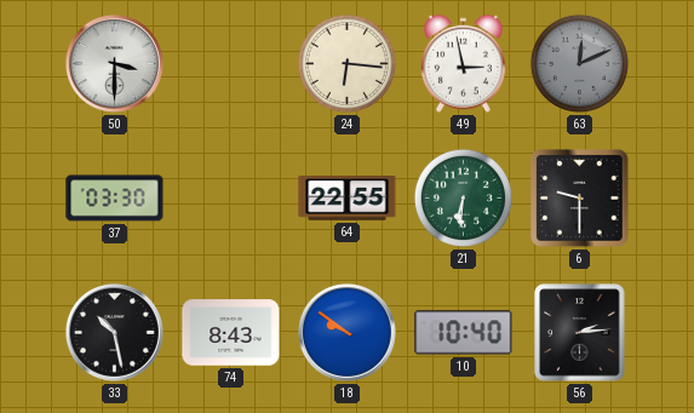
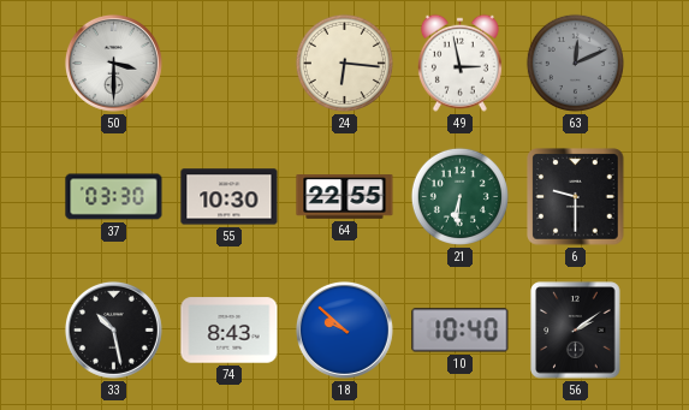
55: none -> 10:30
18: 9:51 -> 9:52
56: 2:14 -> 2:09
